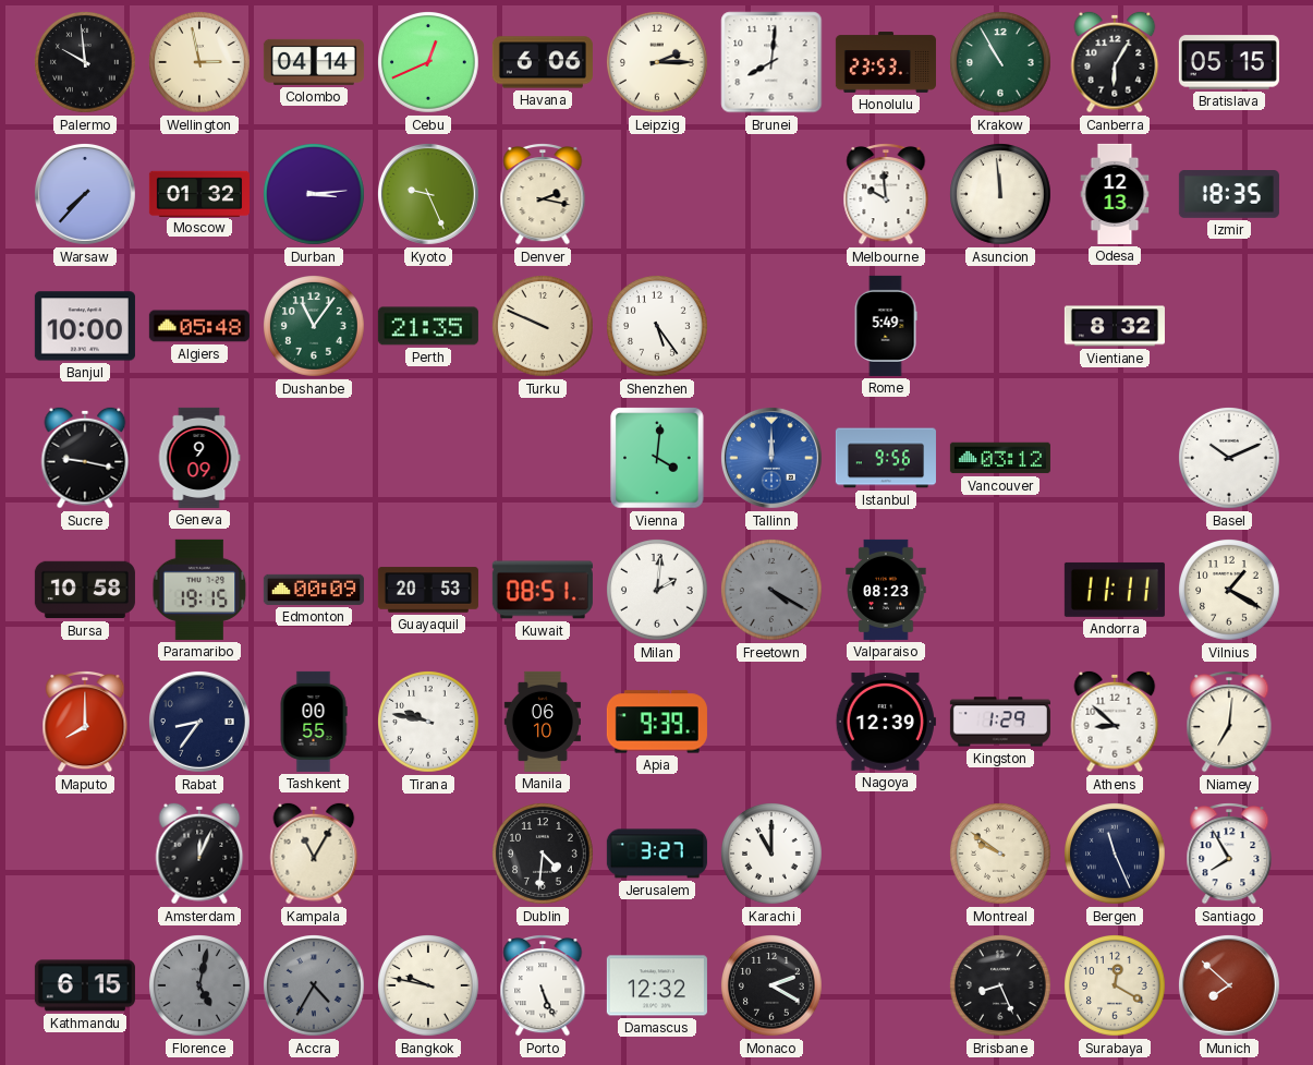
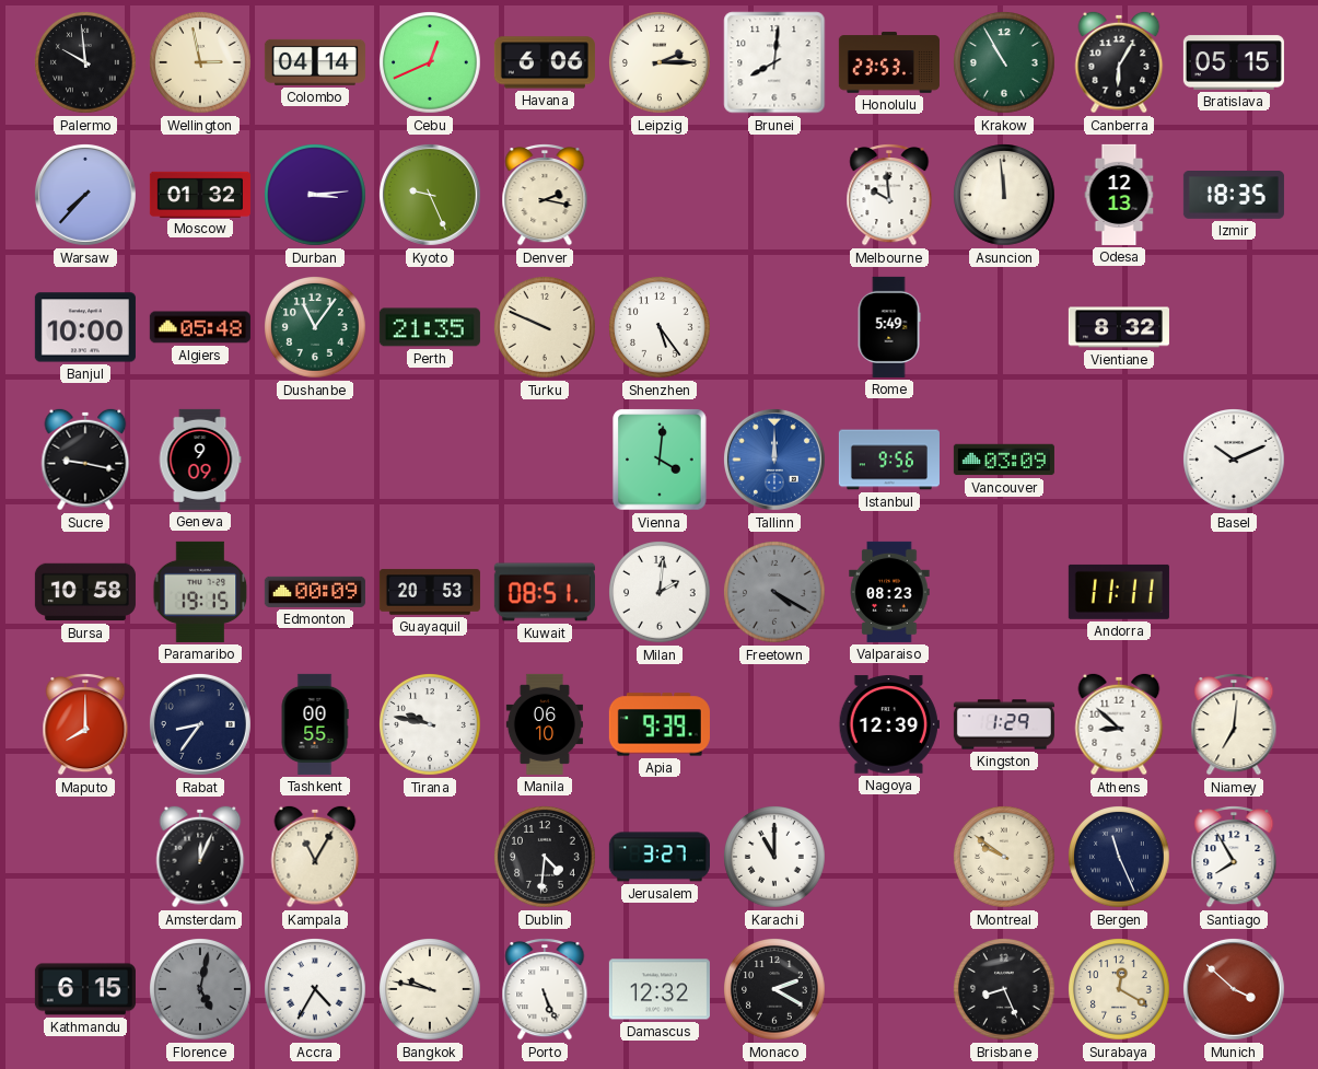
Vancouver: 03:12 -> 03:09
Vilnius: 1:20 -> none
Accra dial: grey -> white
Munich: 7:52 -> 3:52
